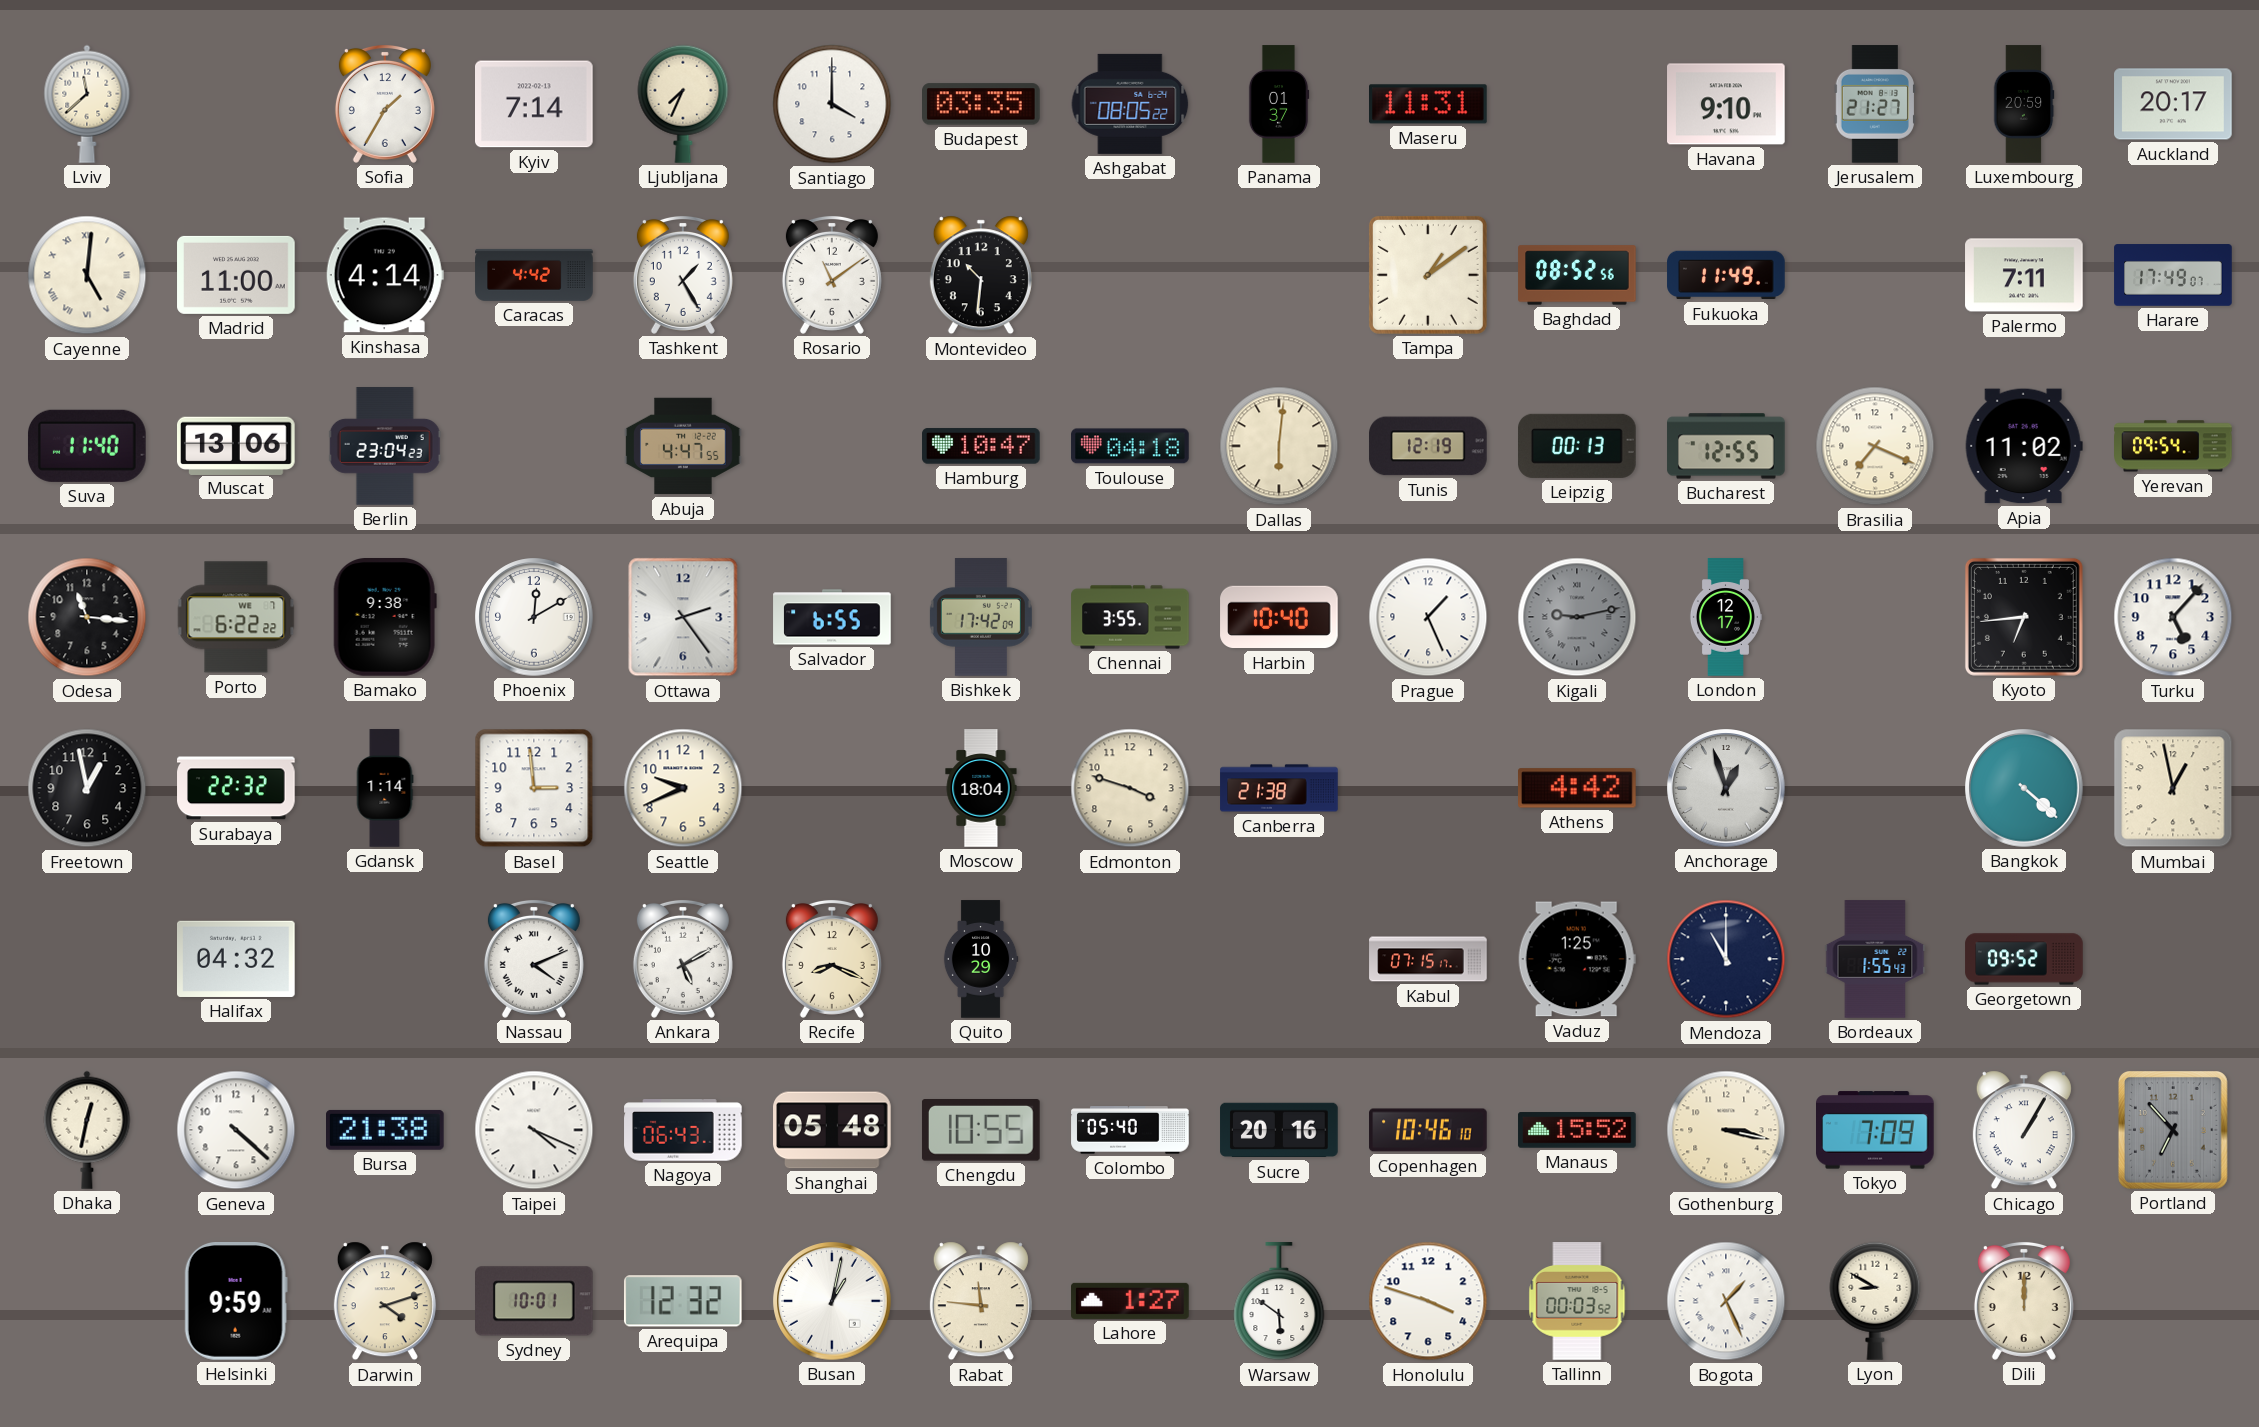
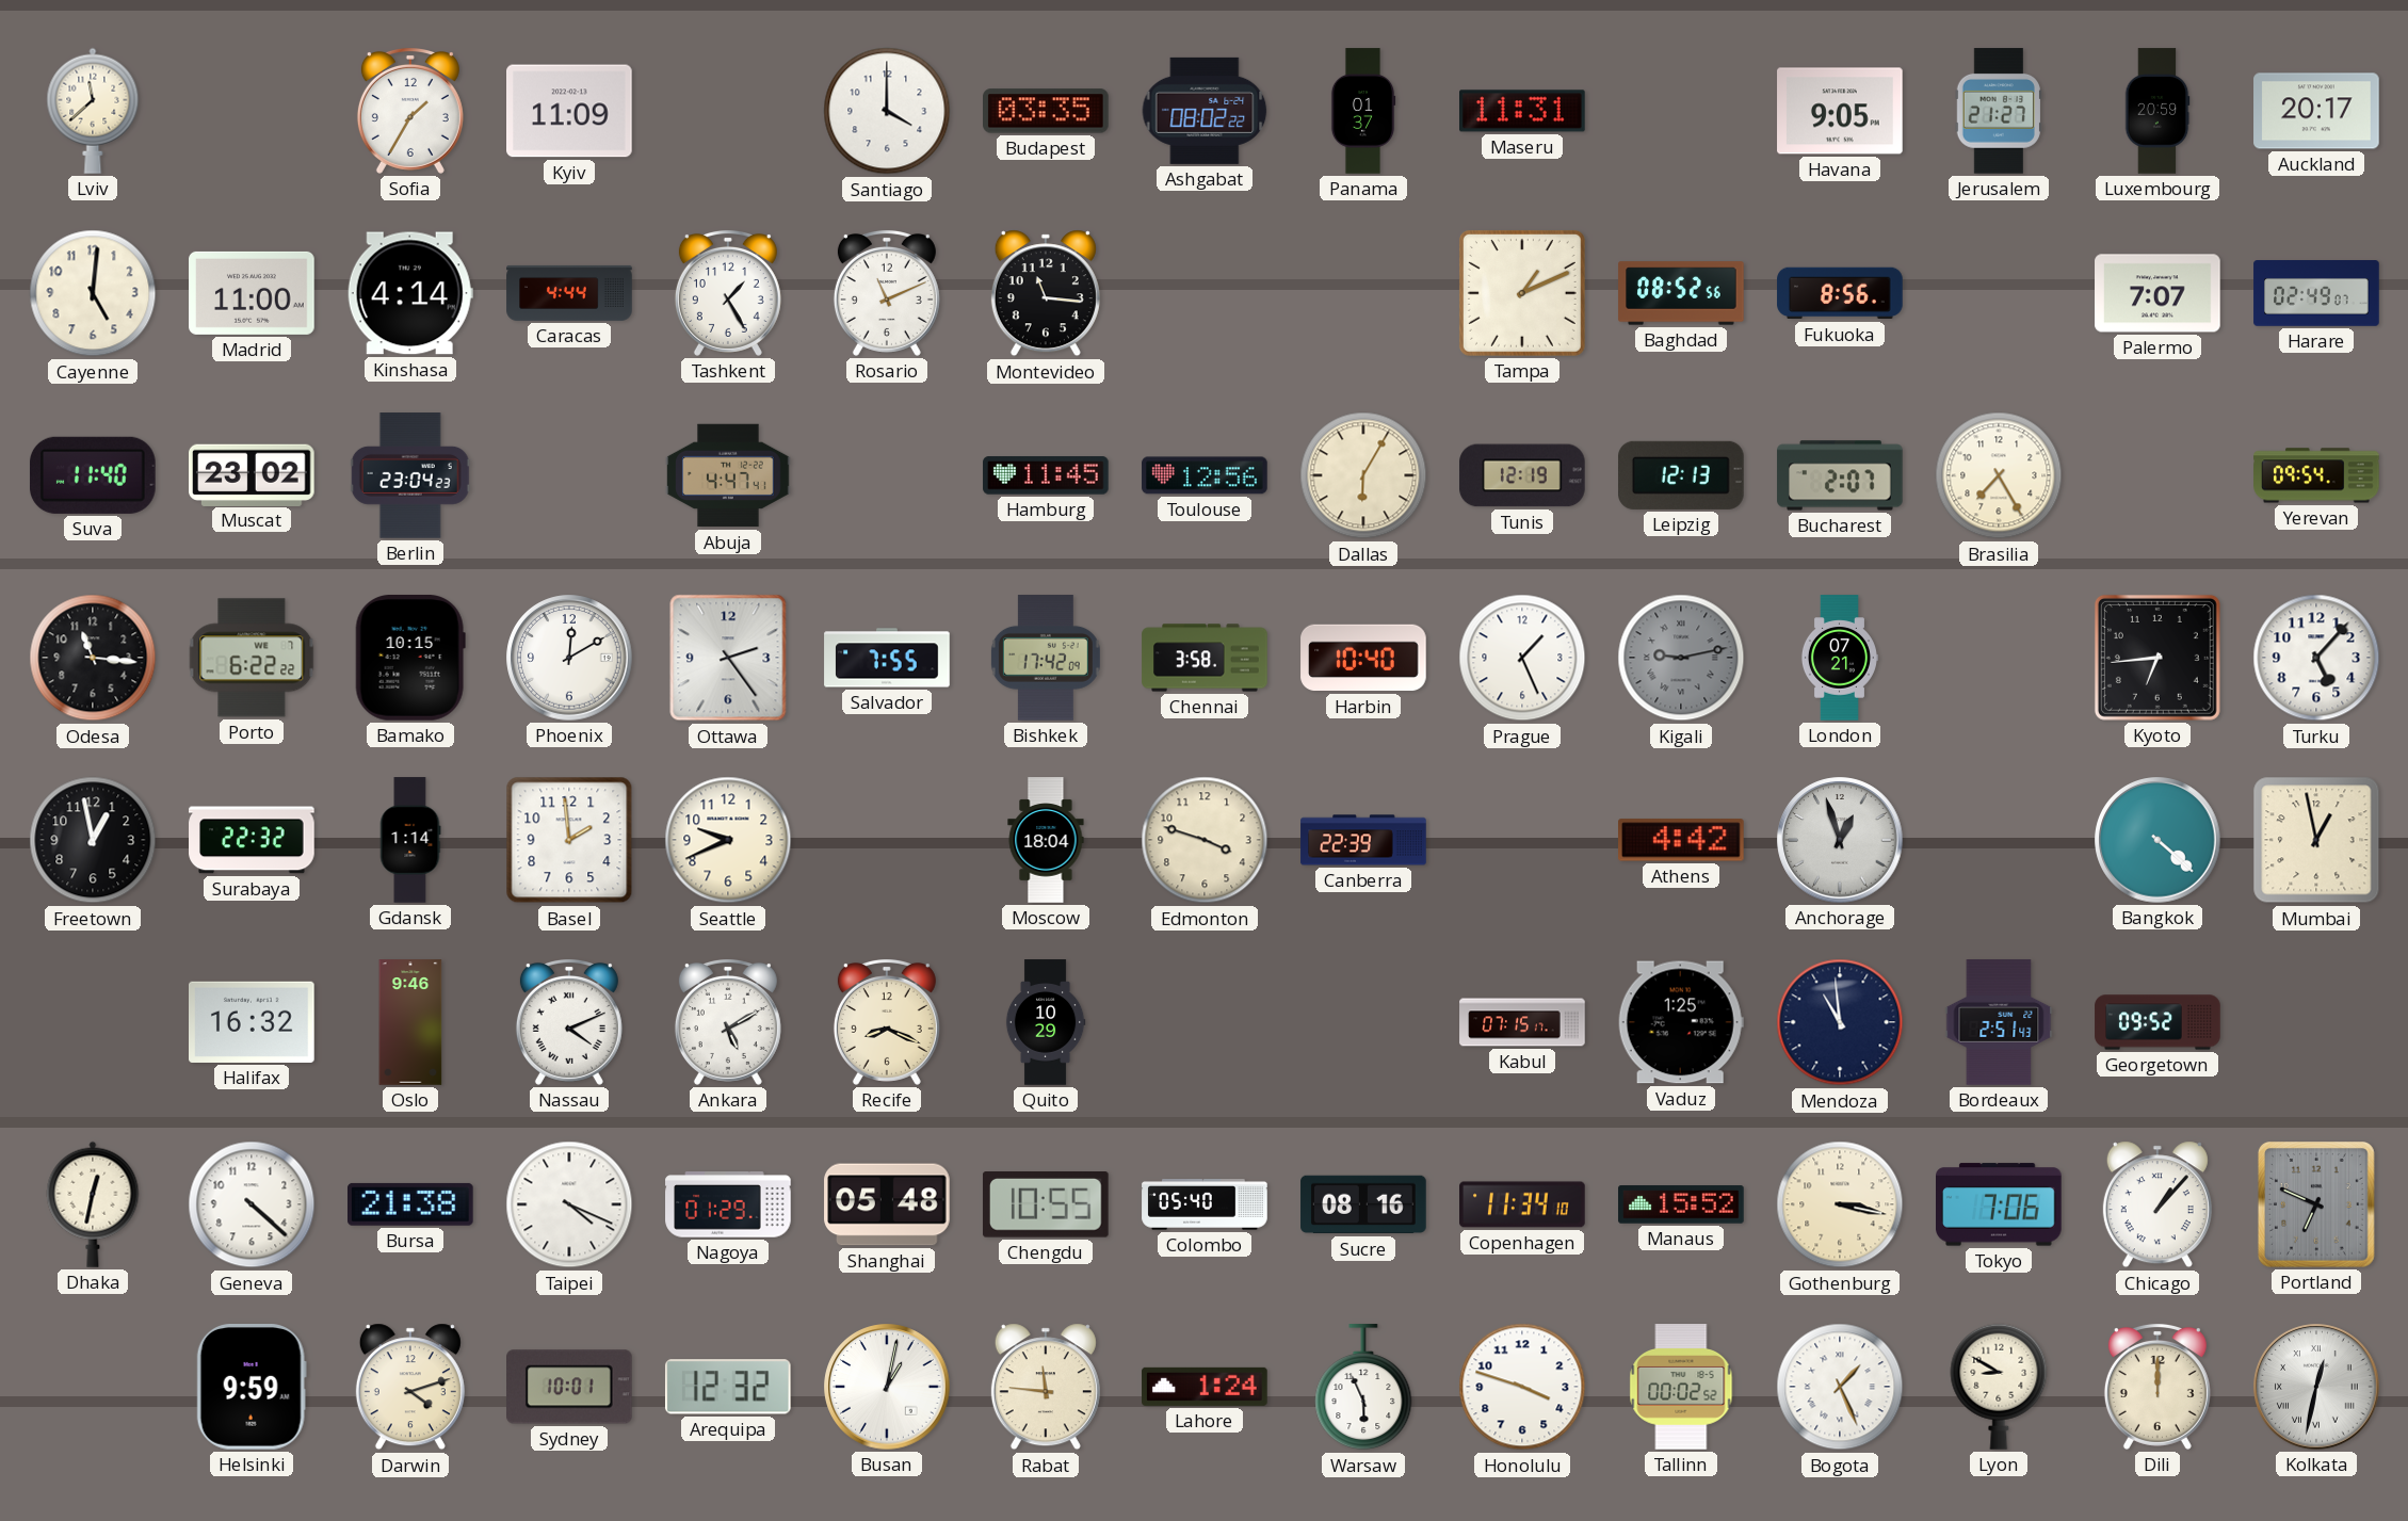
Kyiv: 7:14 -> 11:09
Ljubljana: 7:34 -> none
Ashgabat: 08:05 -> 08:02
Havana: 9:10 -> 9:05
Cayenne numerals: Roman -> Arabic
Caracas: 4:42 -> 4:44
Rosario: 11:09 -> 11:11
Montevideo: 10:31 -> 11:16
Tampa: 1:09 -> 1:11
Fukuoka: 11:49 -> 8:56
Palermo: 7:11 -> 7:07
Harare: 17:49 -> 02:49
Muscat: 13:06 -> 23:02
Abuja: 4:47:55 -> 4:47:41
Hamburg: 10:47 -> 11:45
Toulouse: 04:18 -> 12:56
Dallas: 6:01 -> 6:05
Leipzig: 00:13 -> 12:13
Bucharest: 12:55 -> 2:07
Brasilia: 7:19 -> 7:25
Apia: 11:02 -> none
Bamako: 9:38 -> 10:15
Salvador: 6:55 -> 7:55
Chennai: 3:55 -> 3:58
London: 12:17 -> 07:21
Basel: 2:59 -> 1:59
Canberra: 21:38 -> 22:39
Halifax: 04:32 -> 16:32
Oslo: none -> 9:46
Mendoza: 11:00 -> 10:59
Bordeaux: 1:55 -> 2:51
Nagoya: 06:43 -> 01:29
Sucre: 20:16 -> 08:16
Copenhagen: 10:46 -> 11:34
Tokyo: 7:09 -> 7:06
Chicago: 1:05 -> 1:07
Portland: 6:53 -> 6:49
Lahore: 1:27 -> 1:24
Warsaw: 5:51 -> 5:56
Tallinn: 00:03 -> 00:02
Kolkata: none -> 12:32
